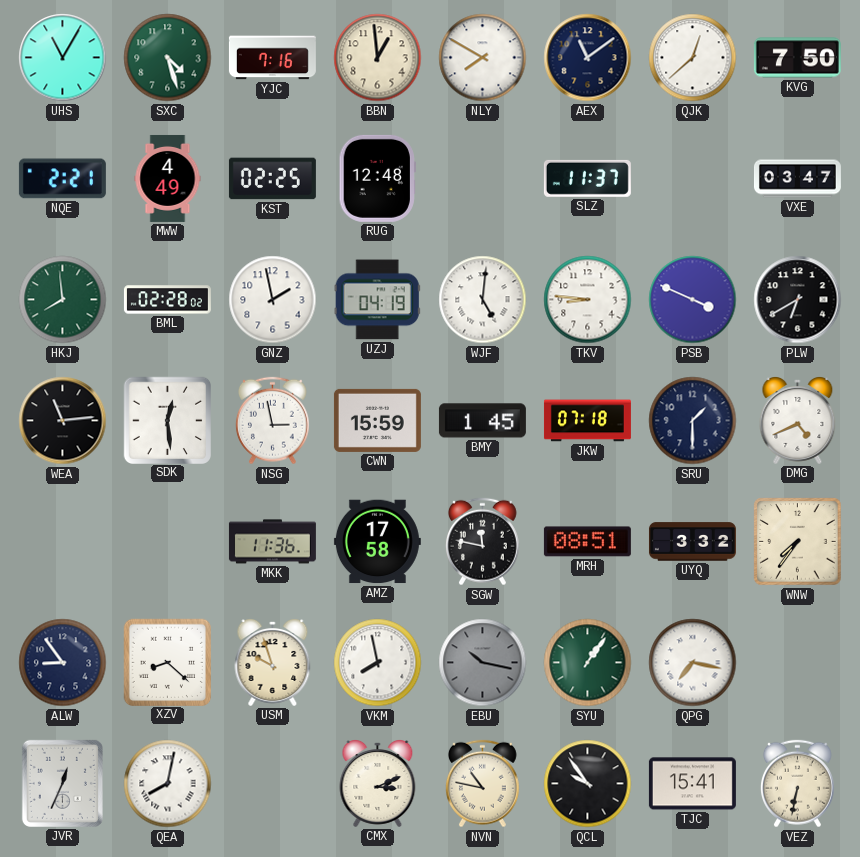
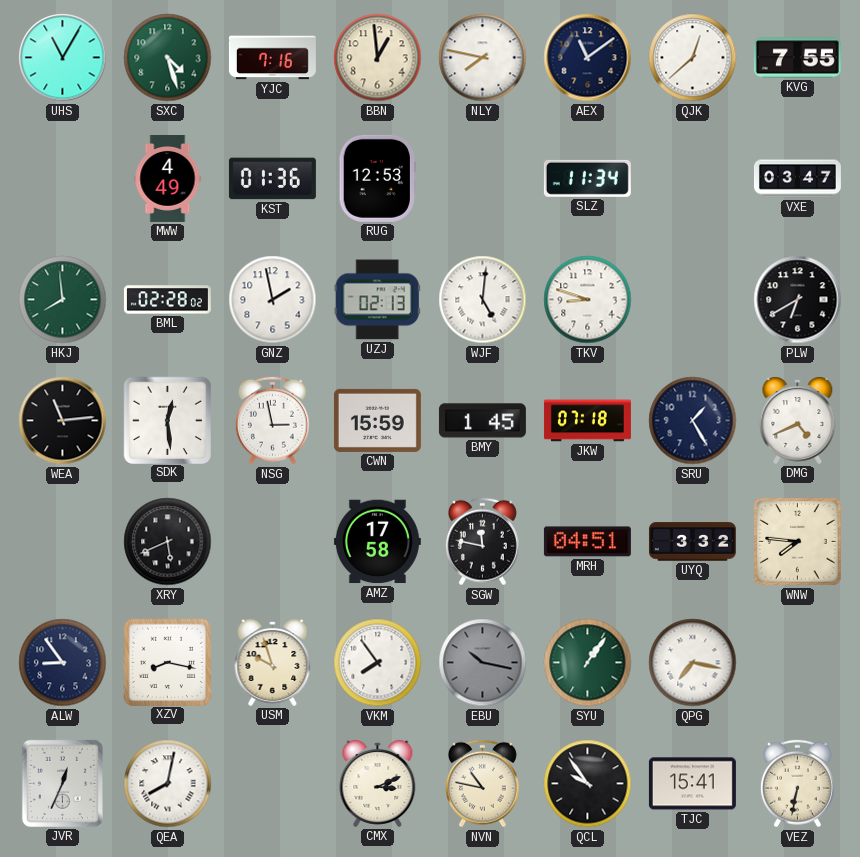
NLY: 7:50 -> 7:47
KVG: 7:50 -> 7:55
NQE: 2:21 -> none
KST: 02:25 -> 01:36
RUG: 12:48 -> 12:53
SLZ: 11:37 -> 11:34
UZJ: 04:19 -> 02:13
TKV: 8:46 -> 8:48
PSB: 3:49 -> none
SRU: 1:30 -> 1:25
XRY: none -> 5:41
MKK: 11:36 -> none
MRH: 08:51 -> 04:51
WNW: 7:36 -> 7:46
XZV: 8:22 -> 8:17
VKM: 7:58 -> 7:54
